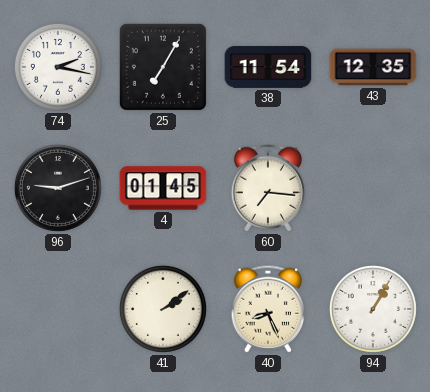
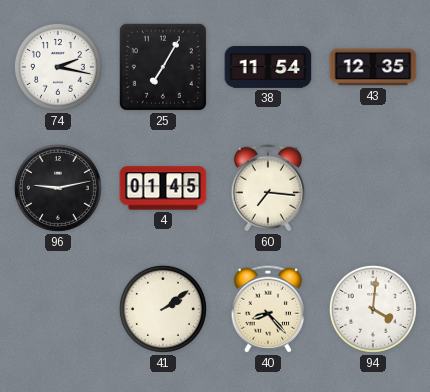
96: 9:12 -> 9:13
40: 8:26 -> 8:23
94: 1:05 -> 4:01
